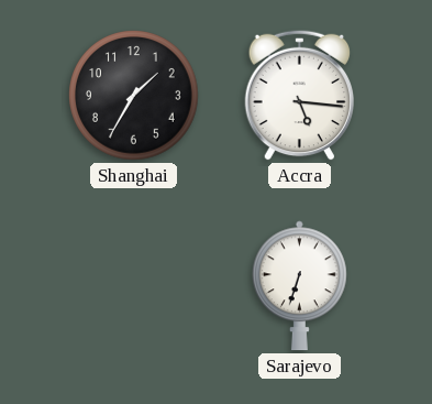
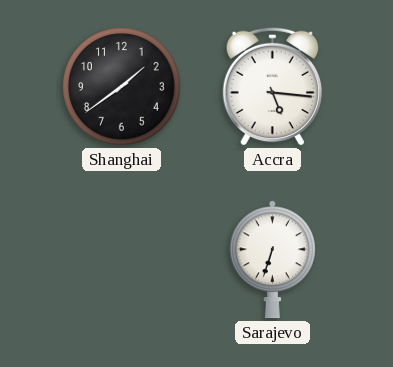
Shanghai: 1:35 -> 1:39
